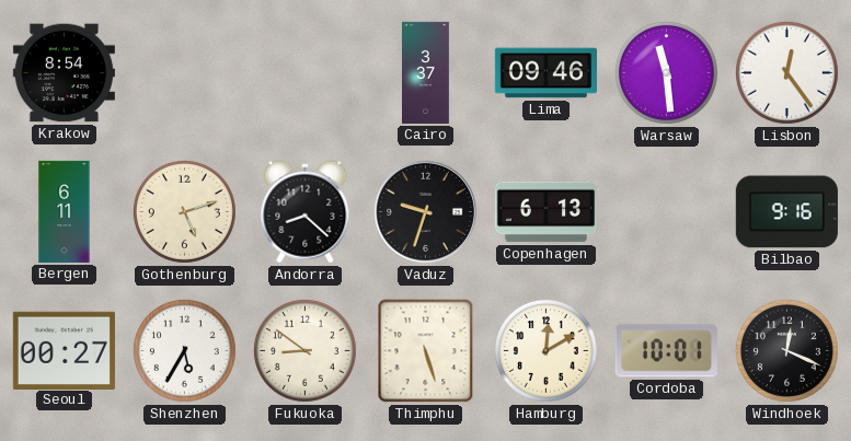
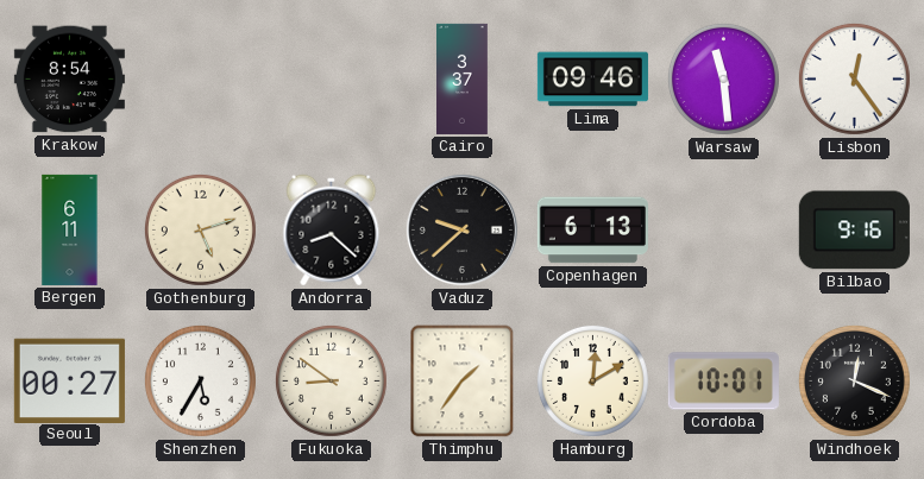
Vaduz: 9:33 -> 9:38
Thimphu: 5:27 -> 1:36
